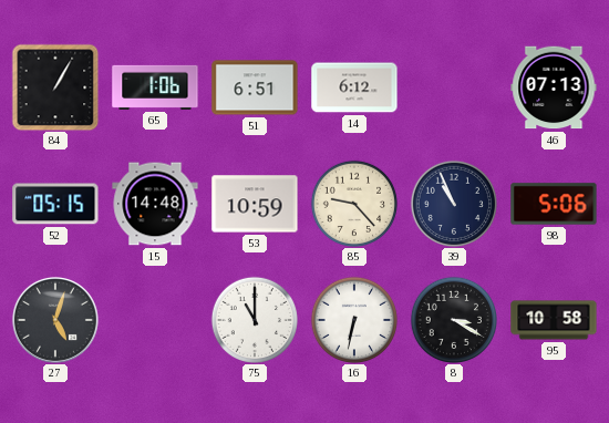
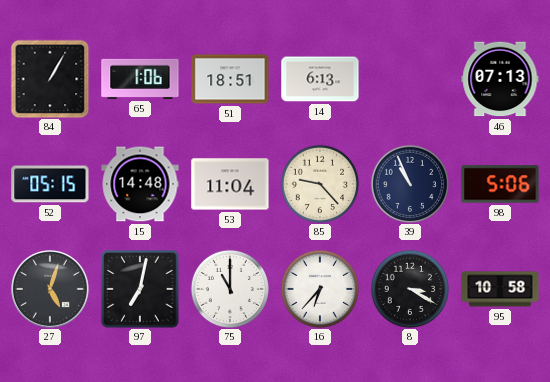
51: 6:51 -> 18:51
14: 6:12 -> 6:13
53: 10:59 -> 11:04
97: none -> 7:02
16: 6:32 -> 6:37
